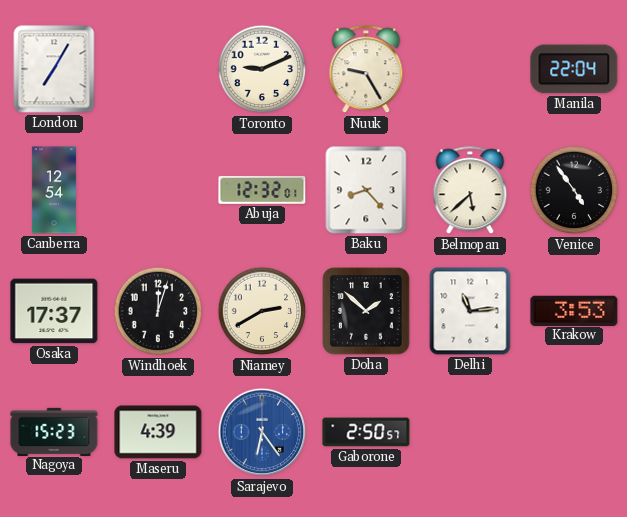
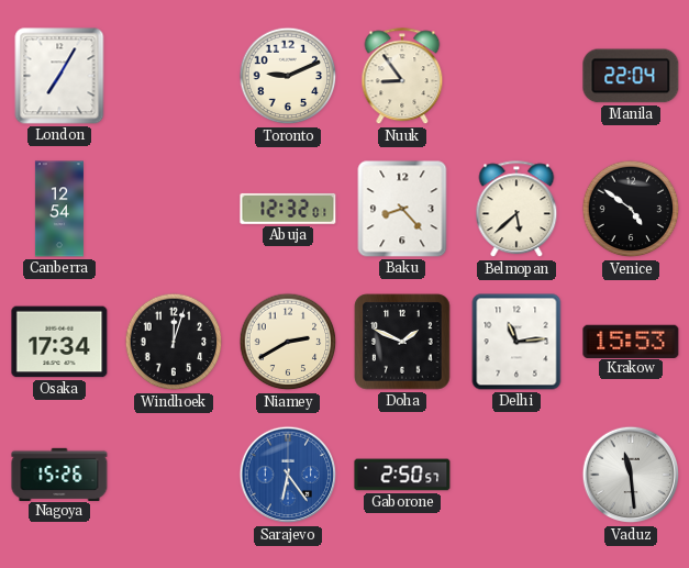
Nuuk: 9:25 -> 8:54
Venice: 4:54 -> 4:51
Osaka: 17:37 -> 17:34
Doha: 1:52 -> 1:49
Krakow: 3:53 -> 15:53
Nagoya: 15:23 -> 15:26
Maseru: 4:39 -> none
Vaduz: none -> 11:29
